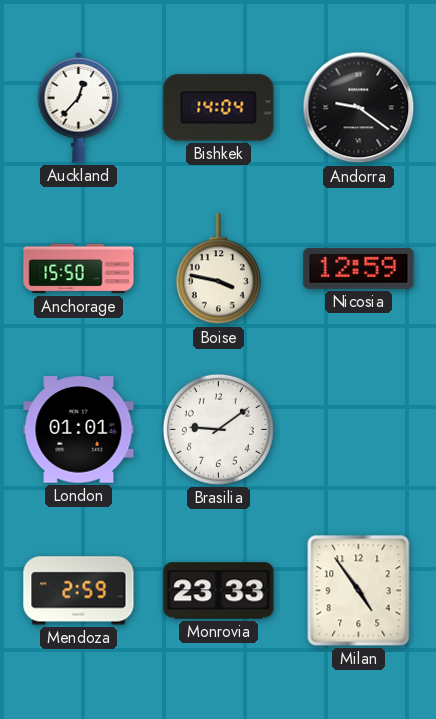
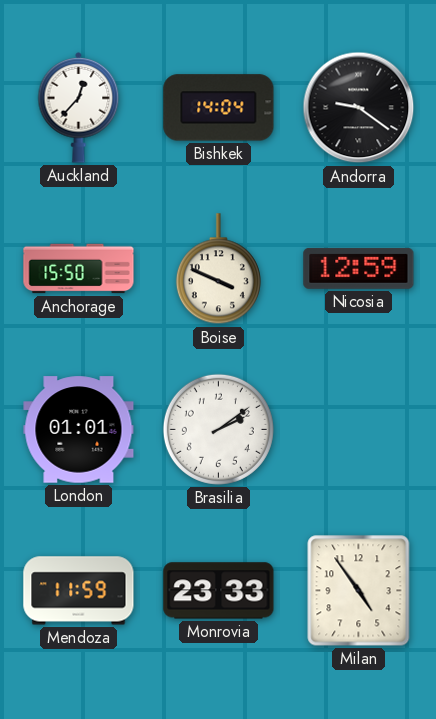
Boise: 3:47 -> 3:49
Brasilia: 9:09 -> 2:09
Mendoza: 2:59 -> 11:59
